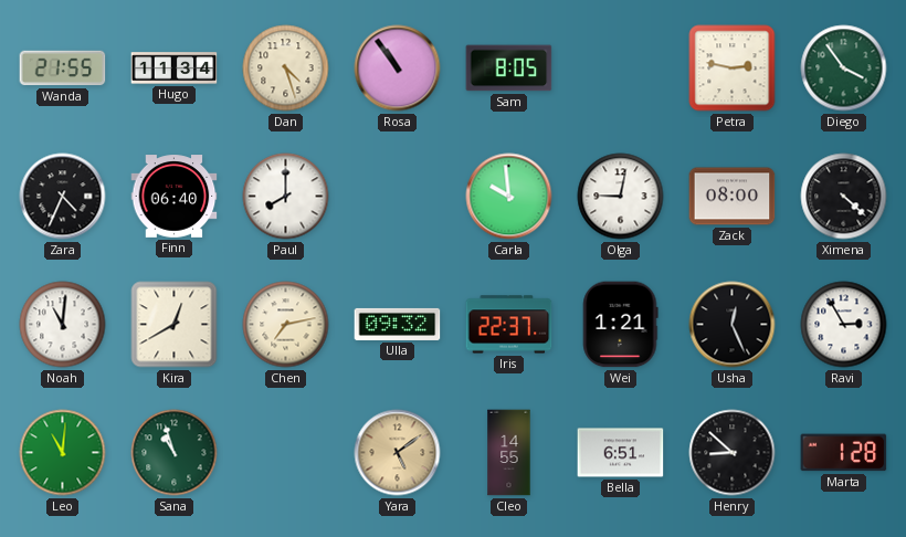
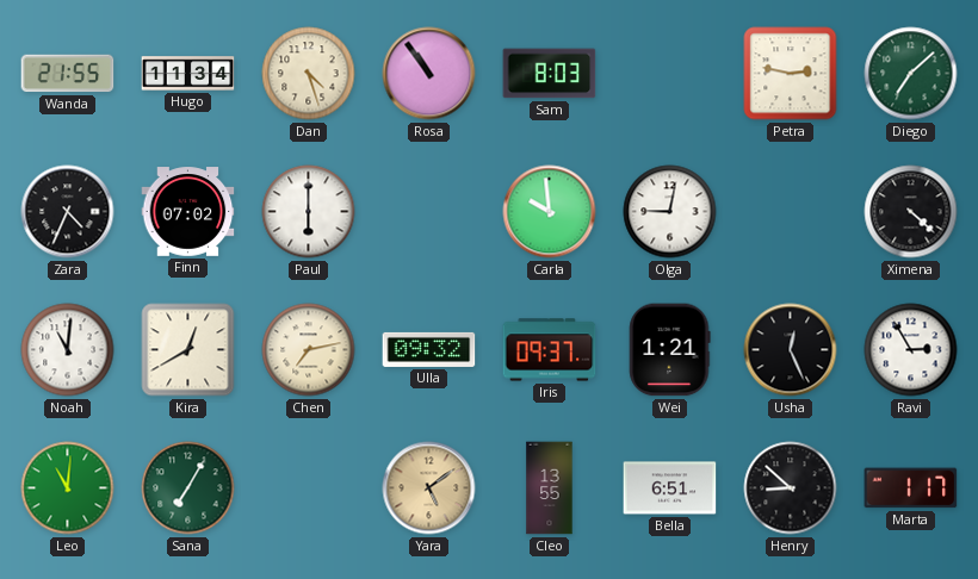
Sam: 8:05 -> 8:03
Diego: 3:54 -> 7:08
Finn: 06:40 -> 07:02
Paul: 8:00 -> 6:00
Zack: 08:00 -> none
Iris: 22:37 -> 09:37
Sana: 10:57 -> 7:05
Cleo: 14:55 -> 13:55
Marta: 1:28 -> 1:17
